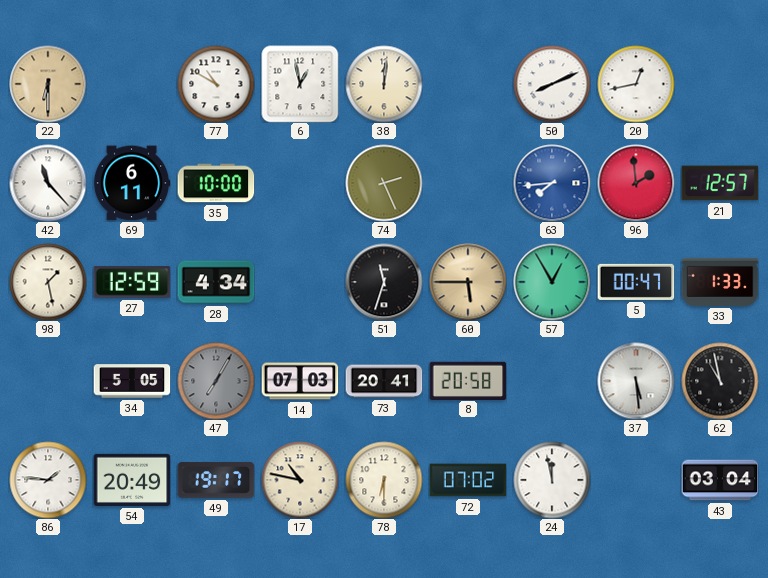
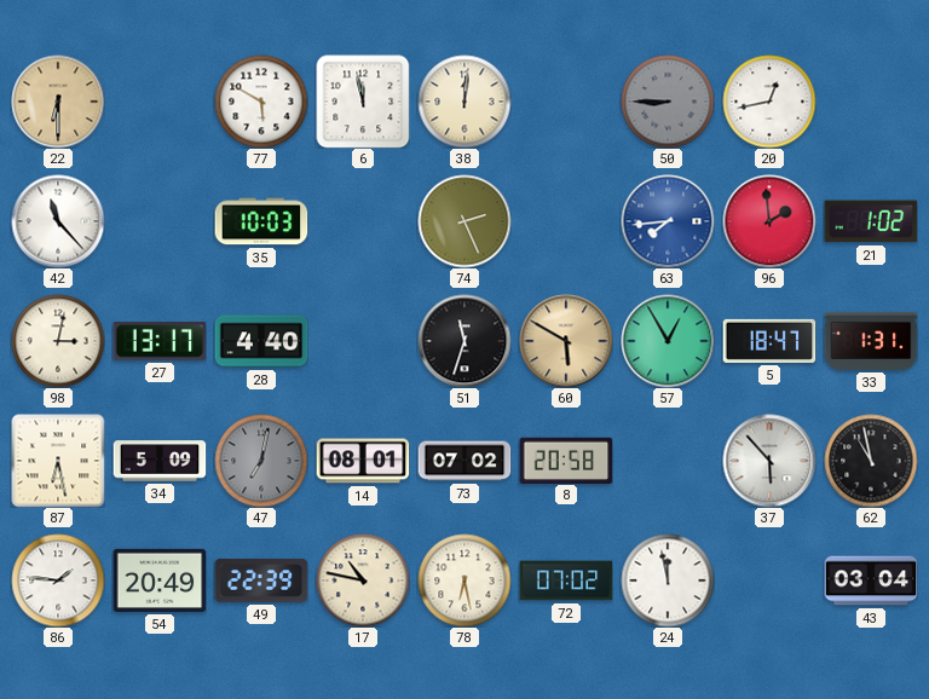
77: 10:50 -> 5:50
6: 12:58 -> 11:58
50: 8:11 -> 8:45
50 dial: white -> grey
69: 6:11 -> none
35: 10:00 -> 10:03
21: 12:57 -> 1:02
98: 1:28 -> 3:02
27: 12:59 -> 13:17
28: 4:34 -> 4:40
60: 5:45 -> 5:50
5: 00:47 -> 18:47
33: 1:33 -> 1:31
87: none -> 6:28
34: 5:05 -> 5:09
47: 7:05 -> 7:02
14: 07:03 -> 08:01
73: 20:41 -> 07:02
37: 5:29 -> 5:53
49: 19:17 -> 22:39
78: 6:30 -> 6:28
